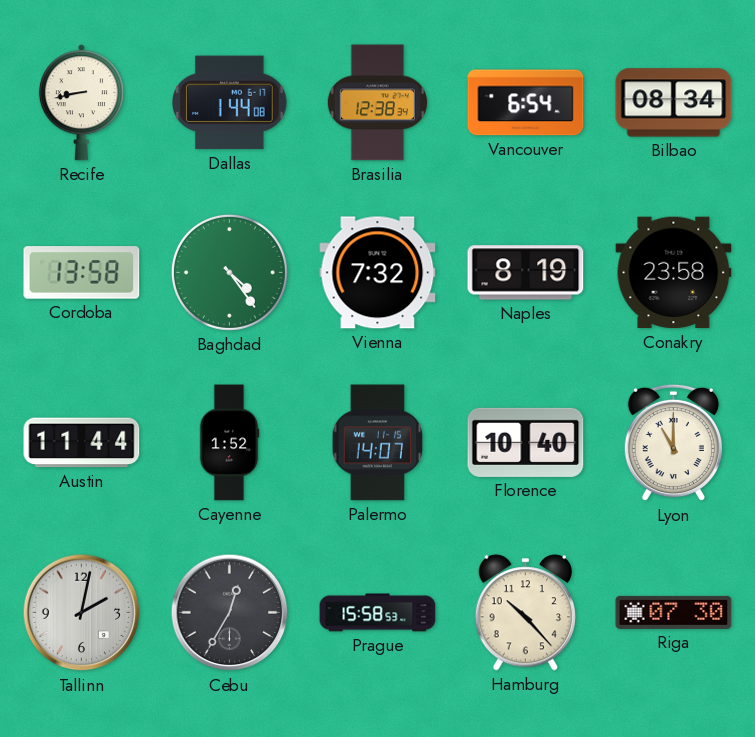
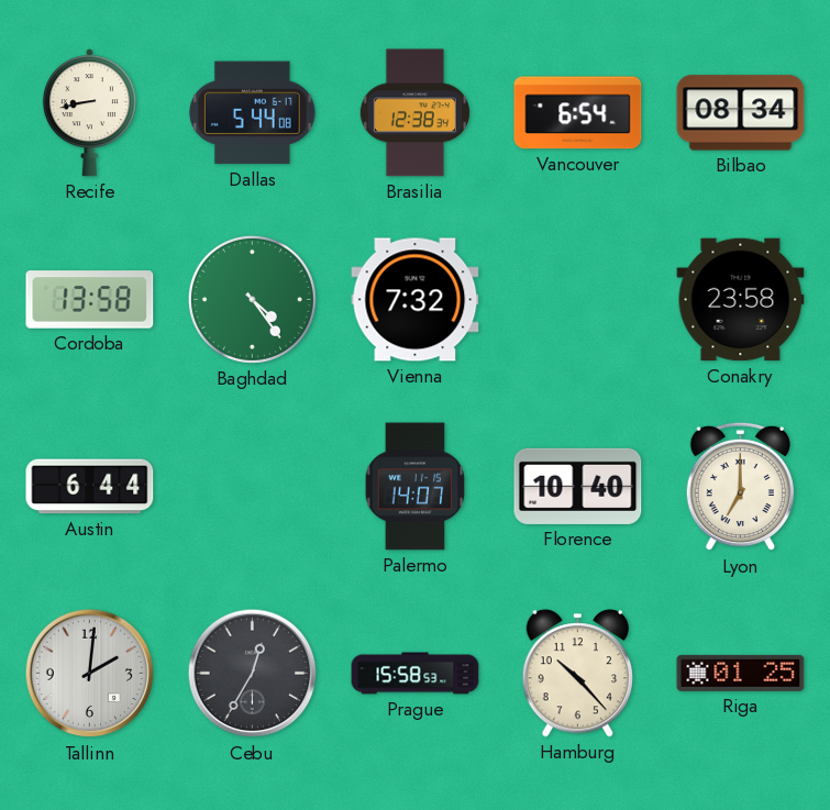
Dallas: 1:44 -> 5:44
Naples: 8:19 -> none
Austin: 11:44 -> 6:44
Cayenne: 1:52 -> none
Lyon: 11:00 -> 7:00
Tallinn: 2:02 -> 2:01
Riga: 07:30 -> 01:25
